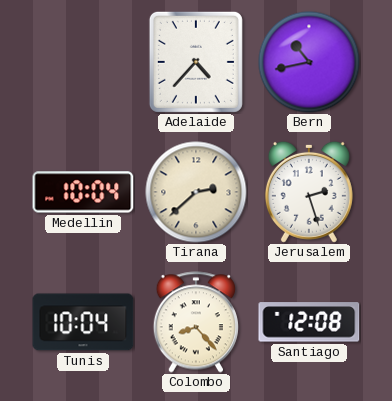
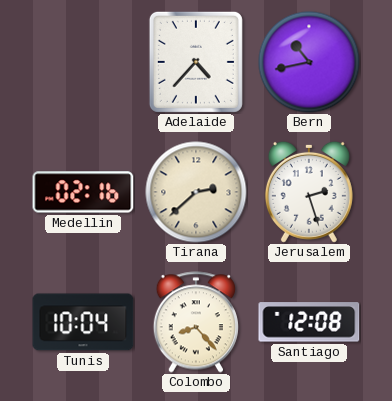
Medellin: 10:04 -> 02:16
